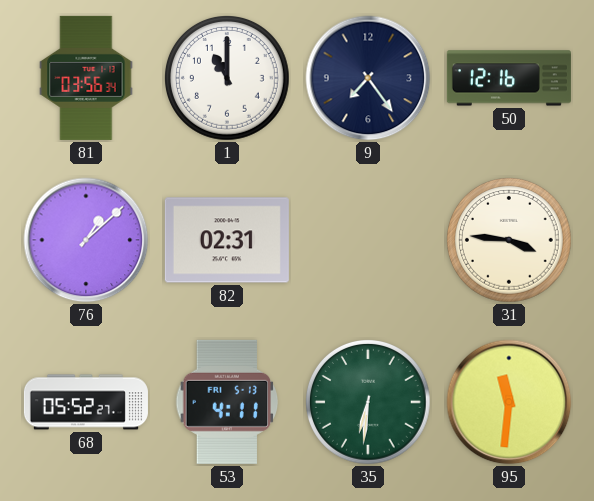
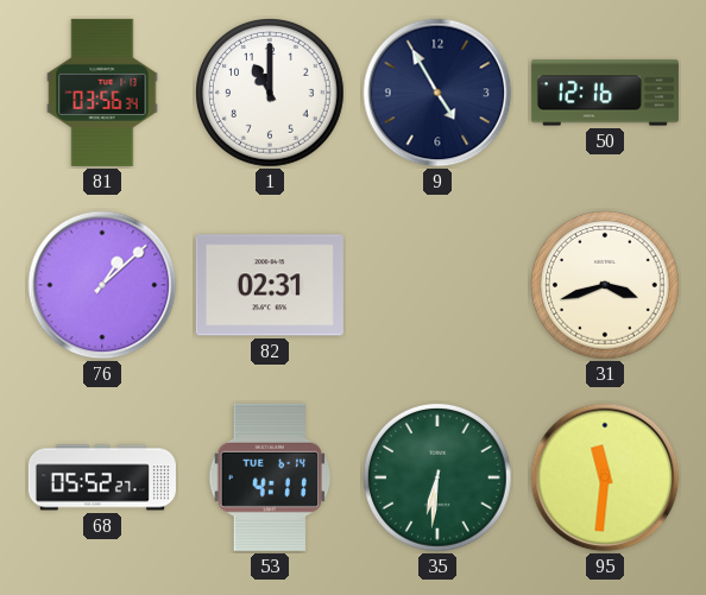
9: 7:24 -> 4:55
31: 3:46 -> 3:42
53 date: FRI 5-13 -> TUE 6-14
